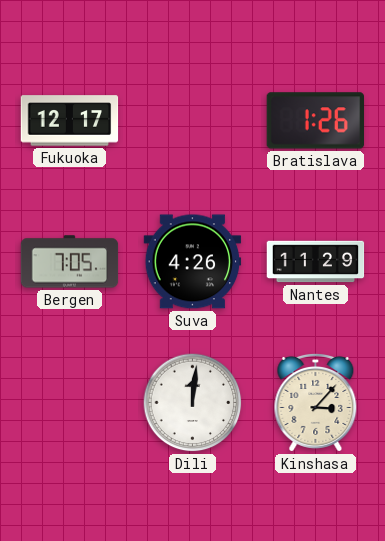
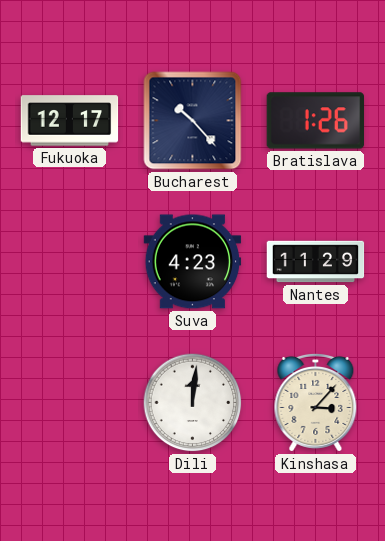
Bucharest: none -> 10:23
Bergen: 7:05 -> none
Suva: 4:26 -> 4:23
